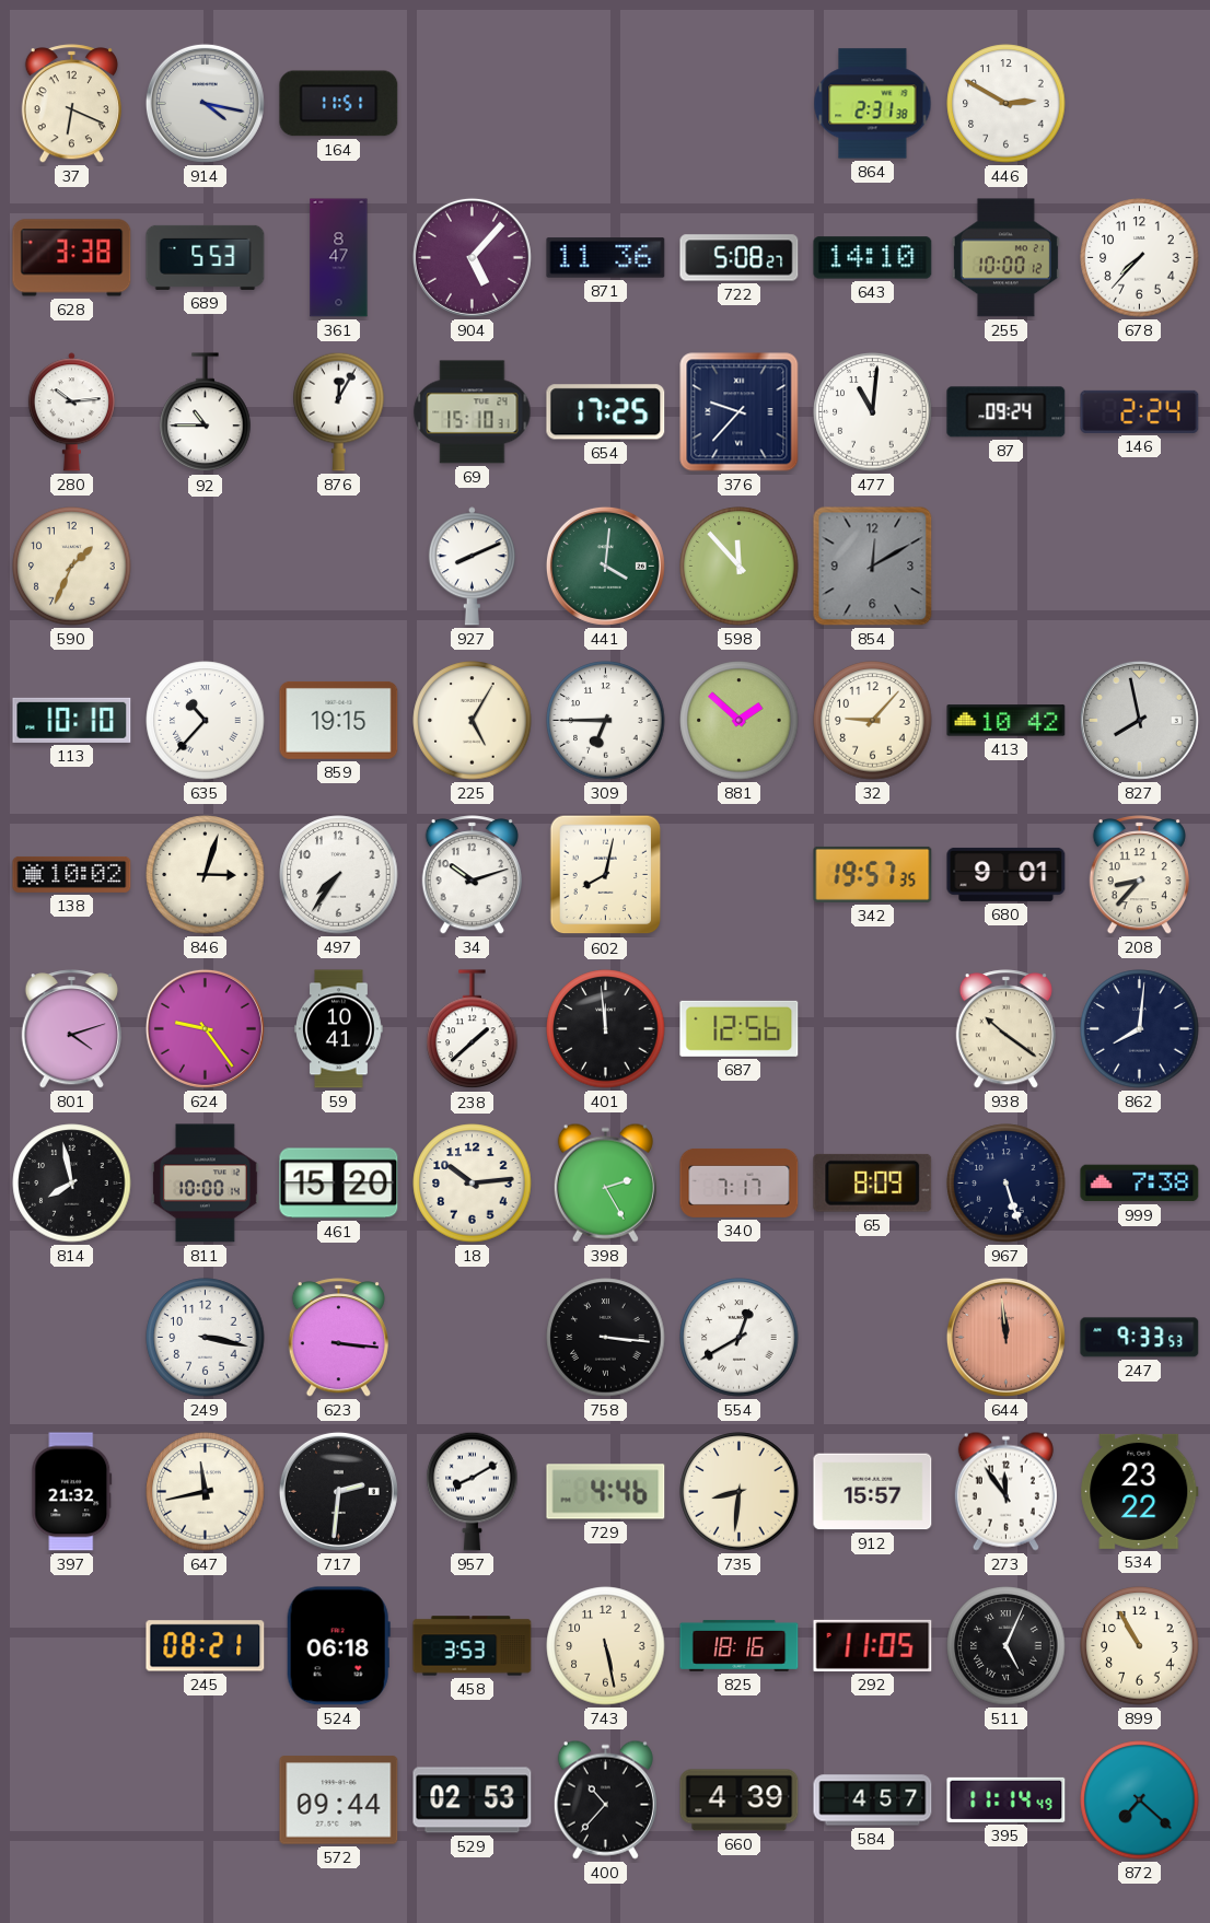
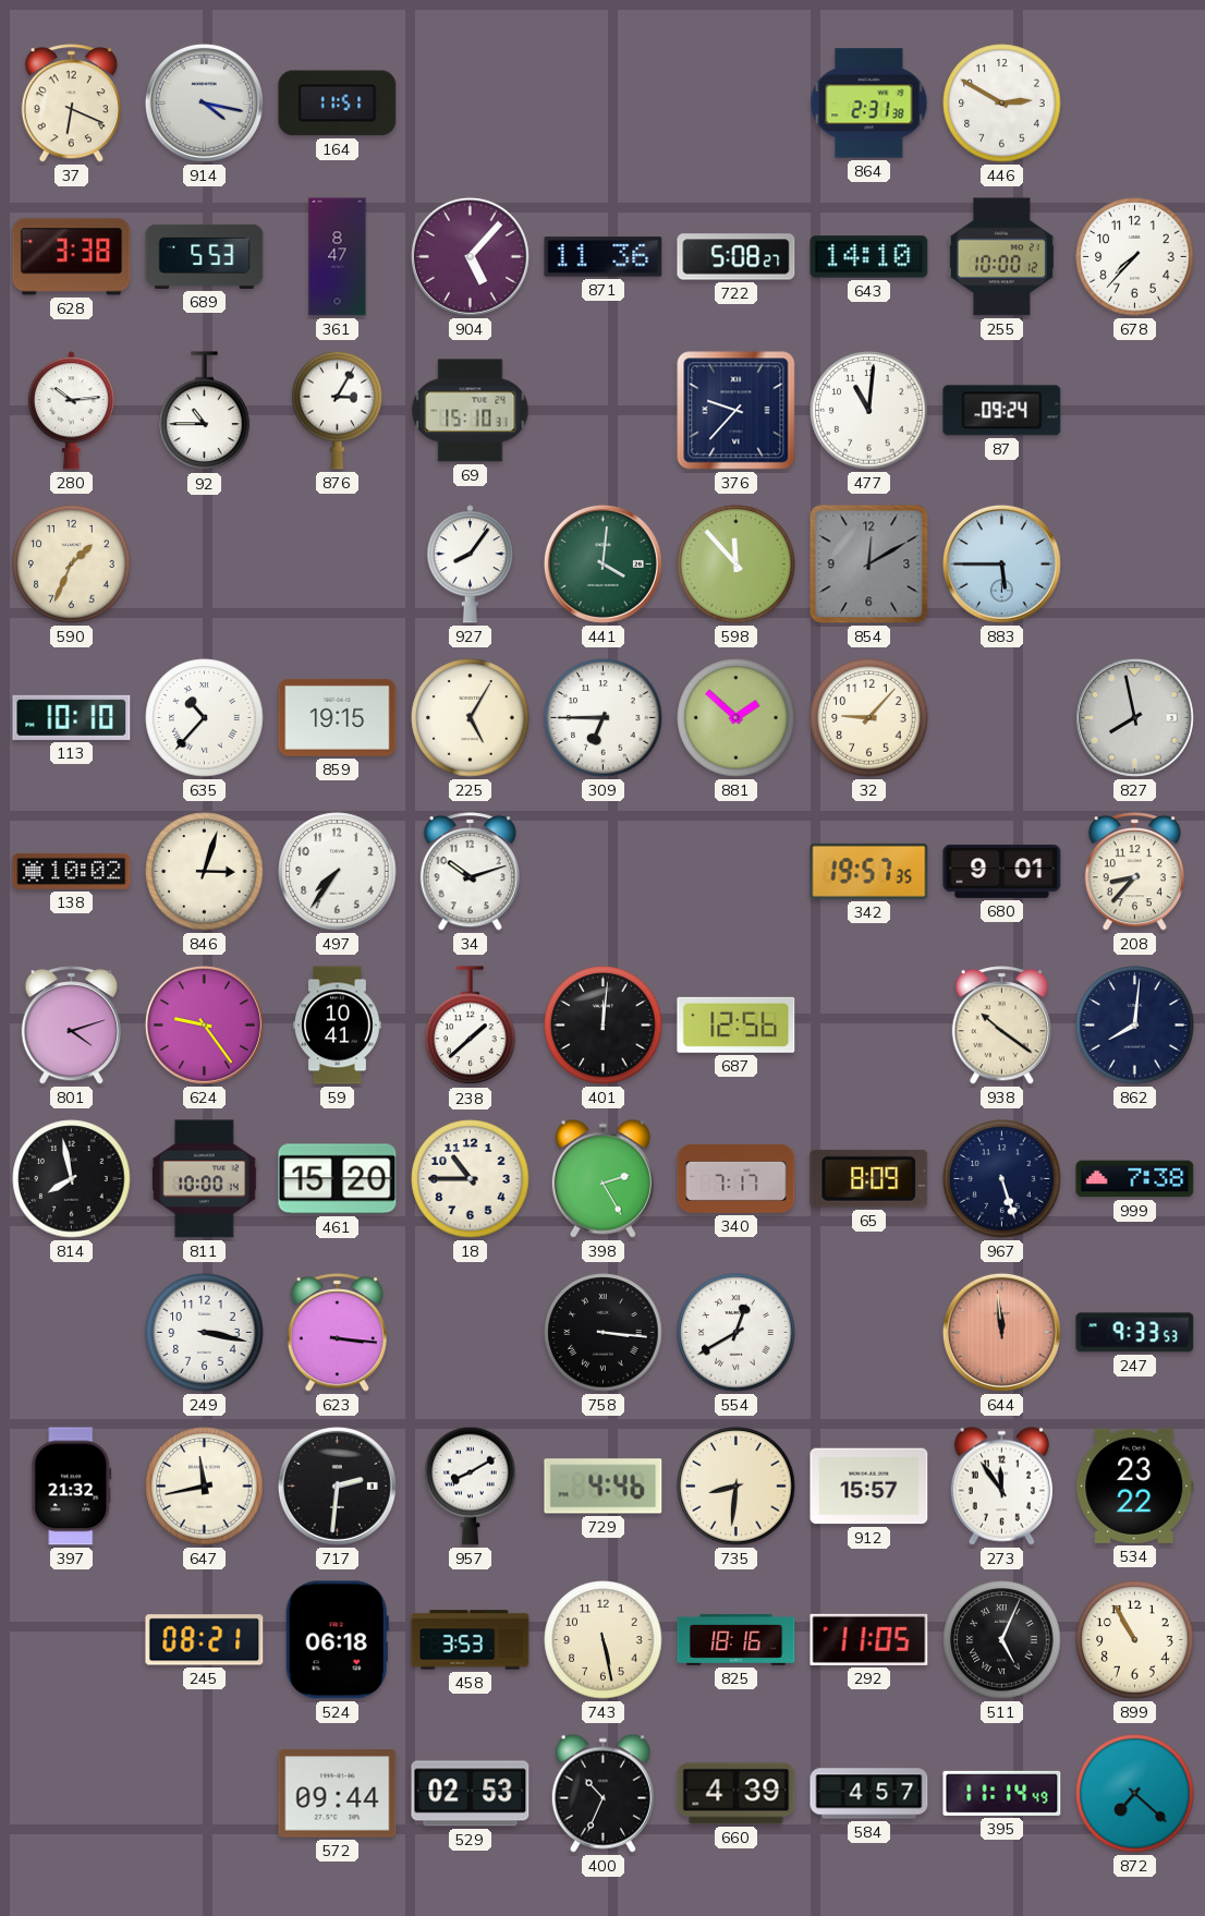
876: 12:05 -> 3:05
654: 17:25 -> none
146: 2:24 -> none
927: 8:11 -> 8:06
883: none -> 5:45
413: 10:42 -> none
602: 8:02 -> none
401: 11:59 -> 12:01
18: 10:14 -> 10:45
400: 10:37 -> 10:34
